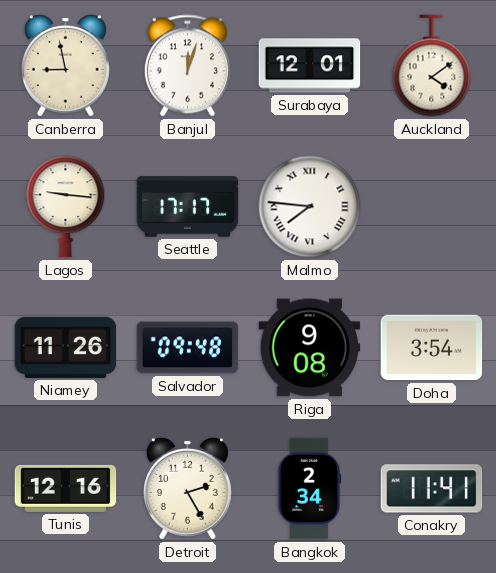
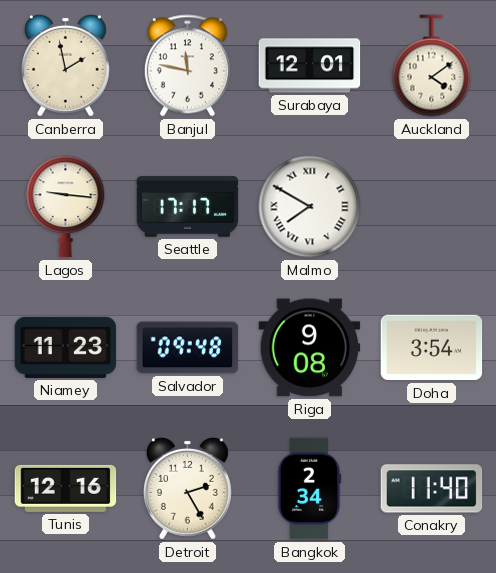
Canberra: 8:58 -> 1:58
Banjul: 12:03 -> 11:47
Malmo: 7:46 -> 7:50
Niamey: 11:26 -> 11:23
Conakry: 11:41 -> 11:40
